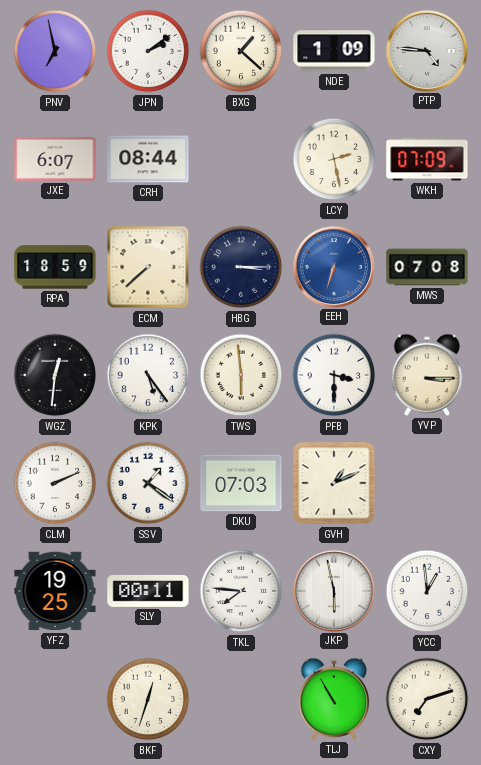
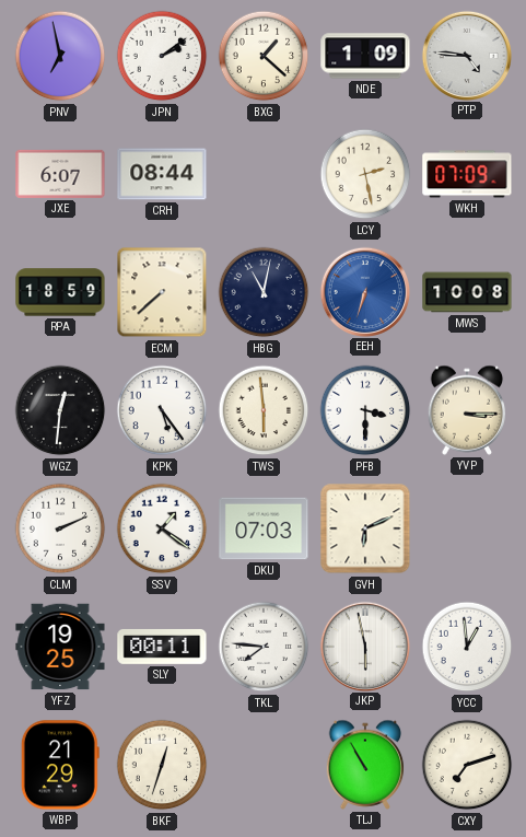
HBG: 3:15 -> 11:02
MWS: 07:08 -> 10:08
GVH: 1:11 -> 6:11
WBP: none -> 21:29
